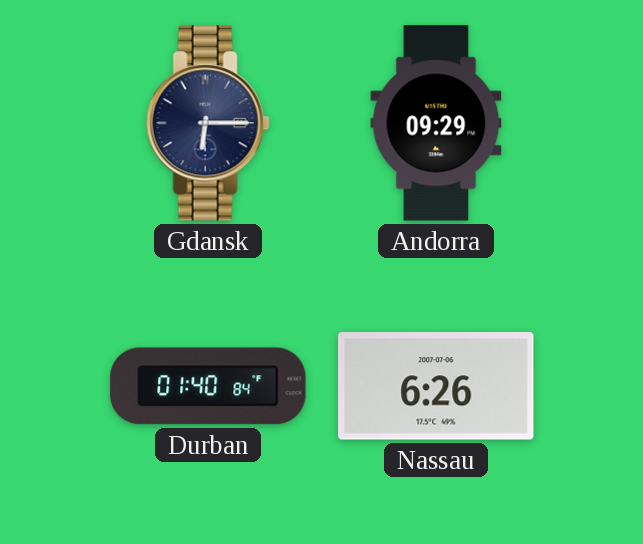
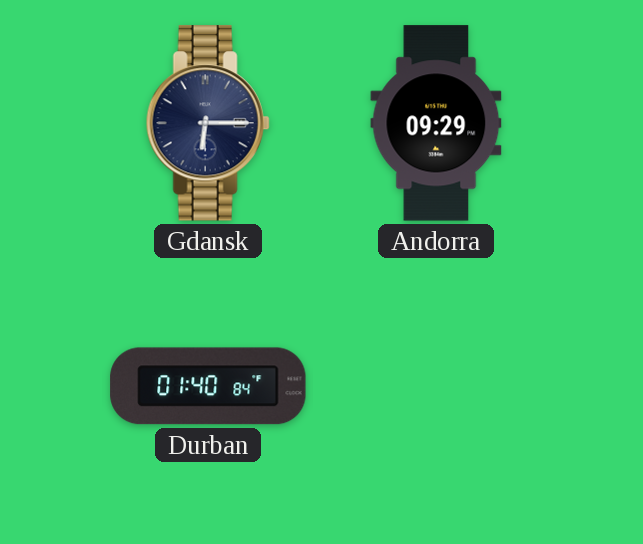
Nassau: 6:26 -> none
